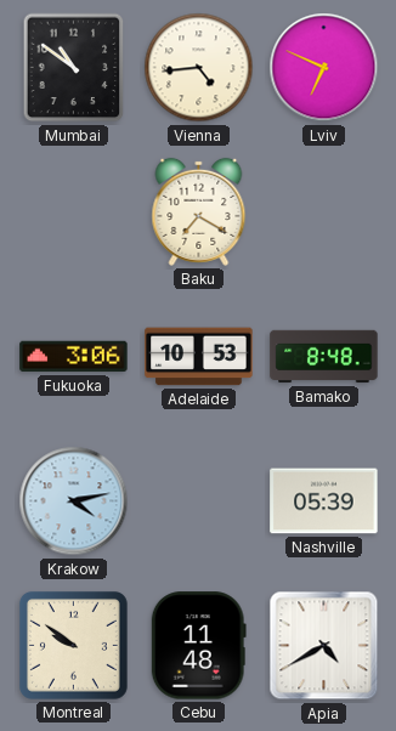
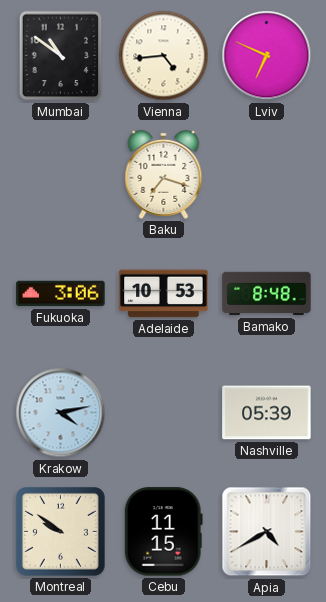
Baku: 7:20 -> 7:18
Cebu: 11:48 -> 11:15
